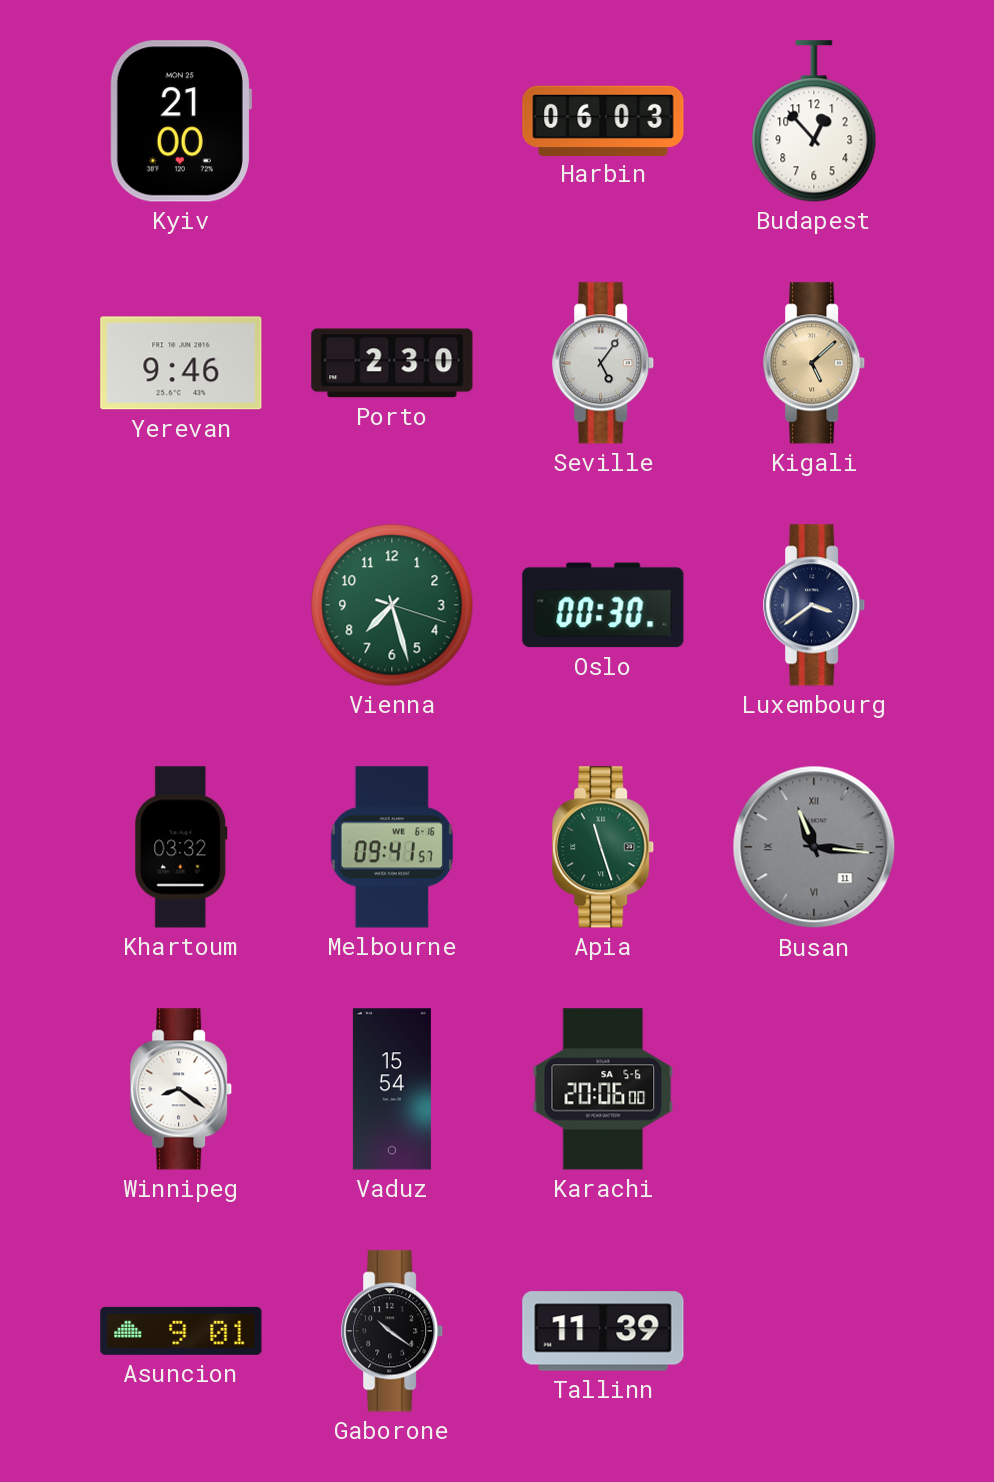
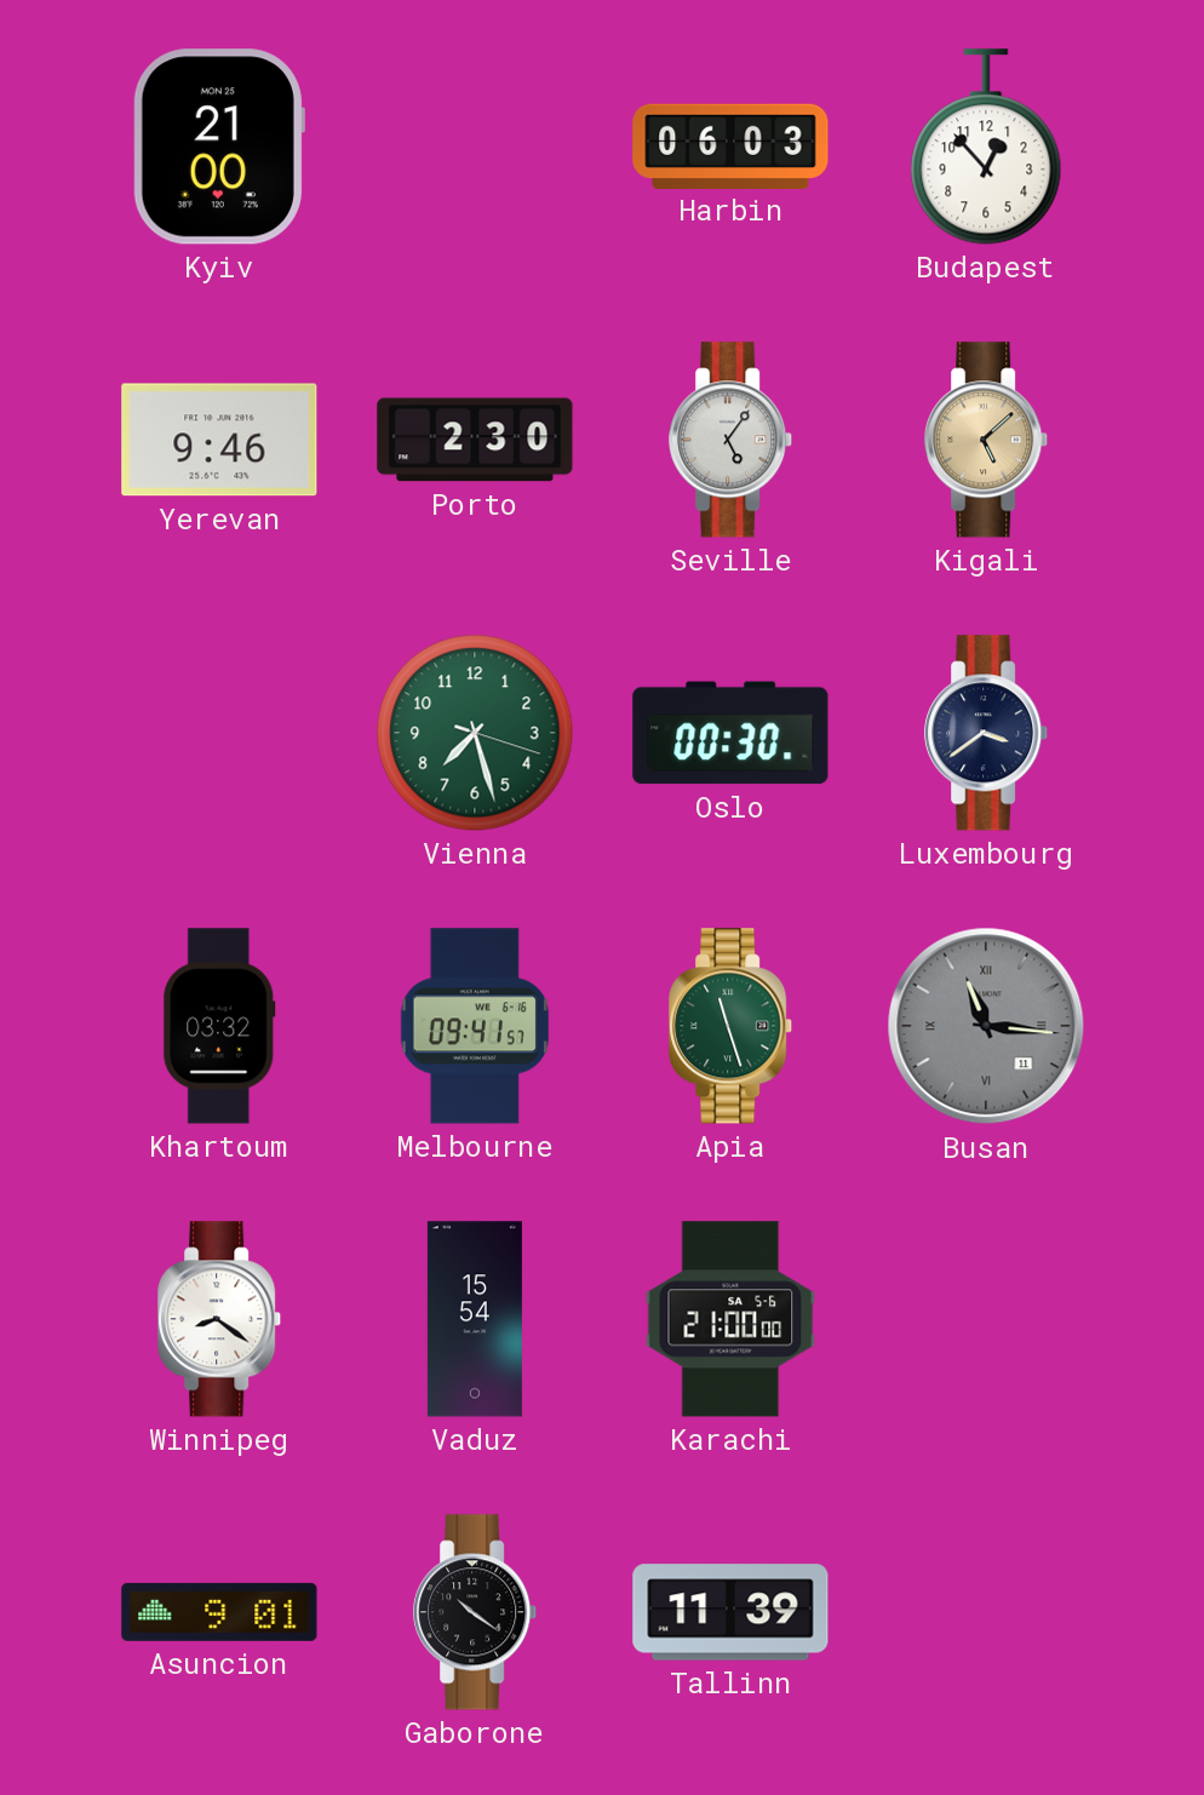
Karachi: 20:06 -> 21:00
